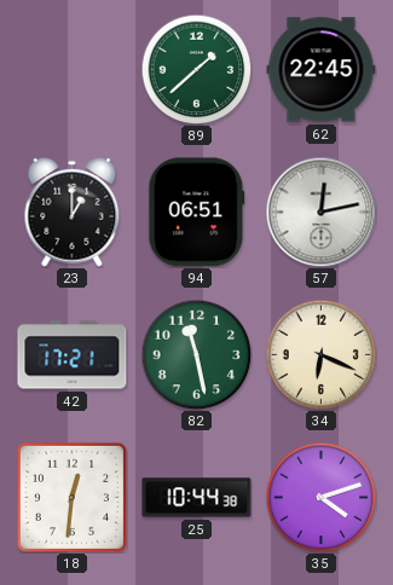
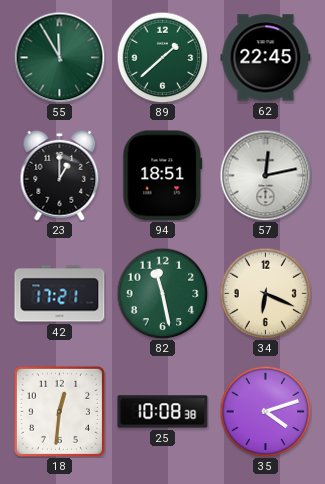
55: none -> 11:55
94: 06:51 -> 18:51
25: 10:44 -> 10:08
